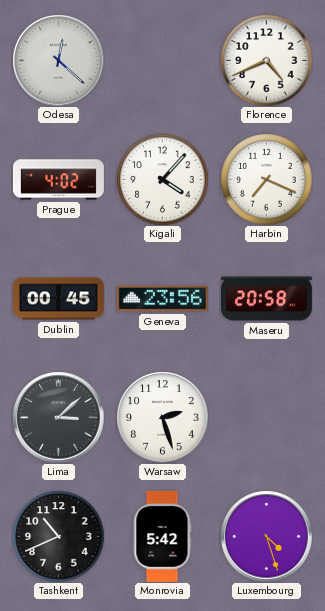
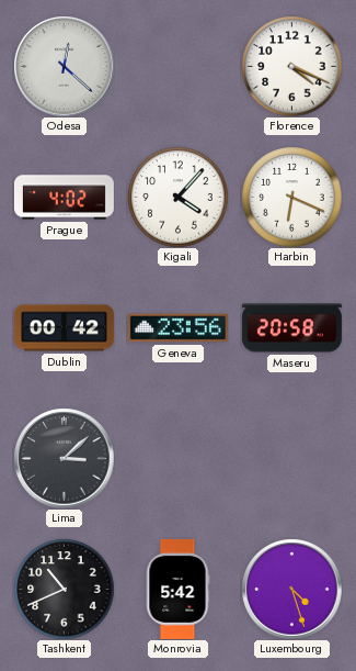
Florence: 4:41 -> 4:19
Harbin: 7:19 -> 6:19
Dublin: 00:45 -> 00:42
Warsaw: 2:27 -> none
